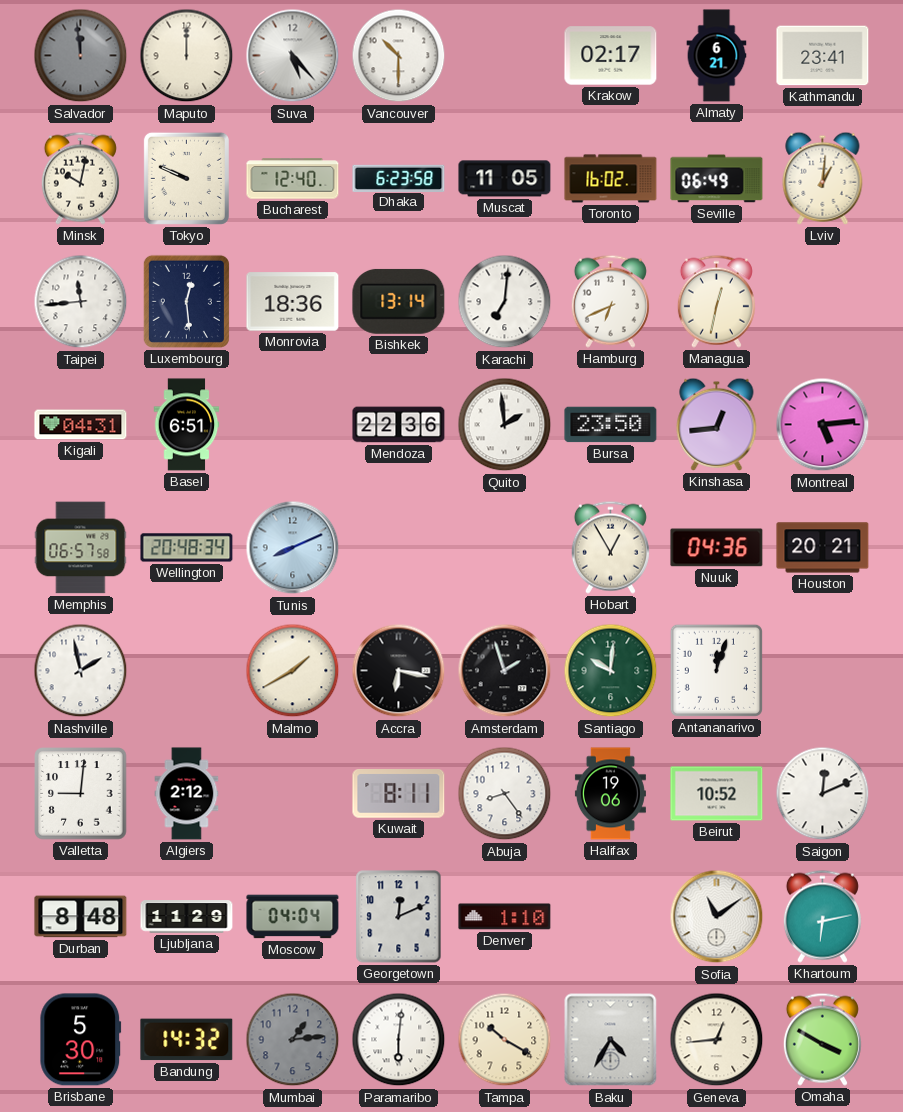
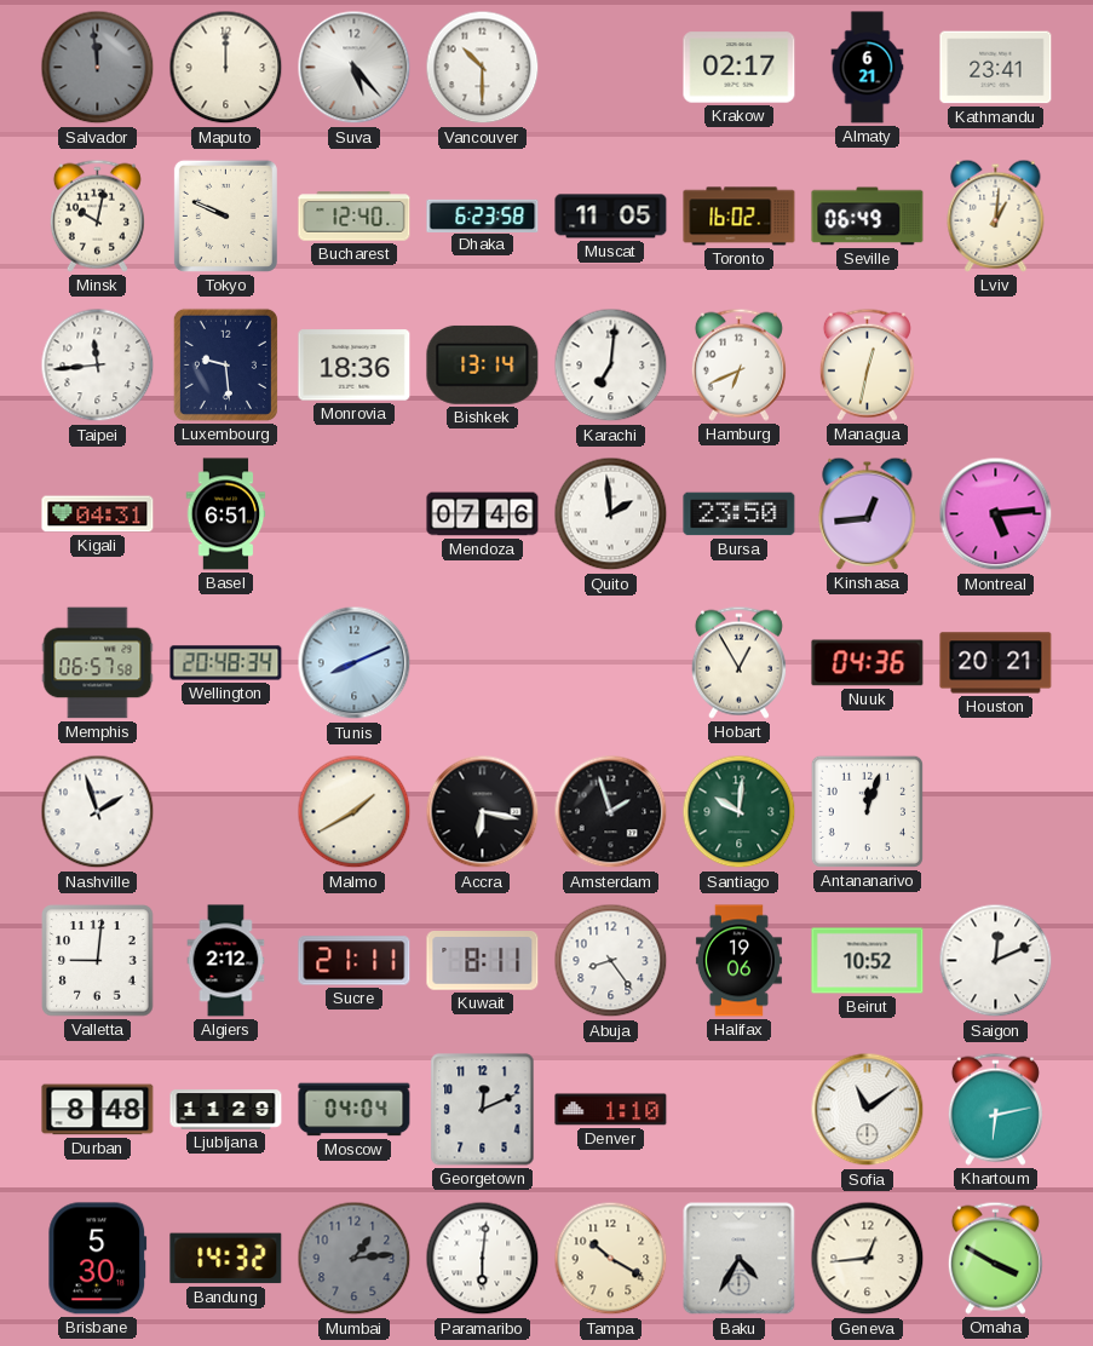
Luxembourg: 12:29 -> 9:29
Mendoza: 22:36 -> 07:46
Nashville: 1:58 -> 1:57
Sucre: none -> 21:11
